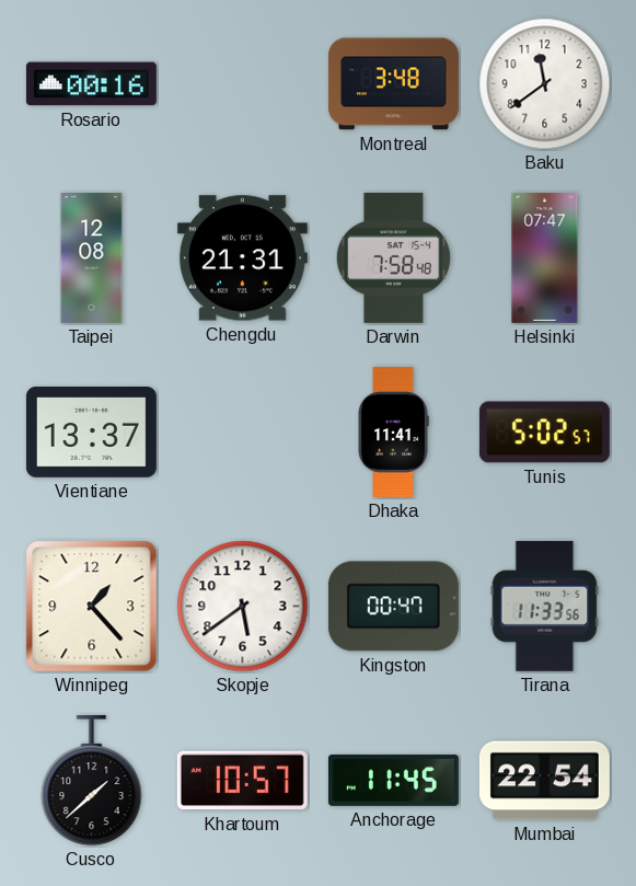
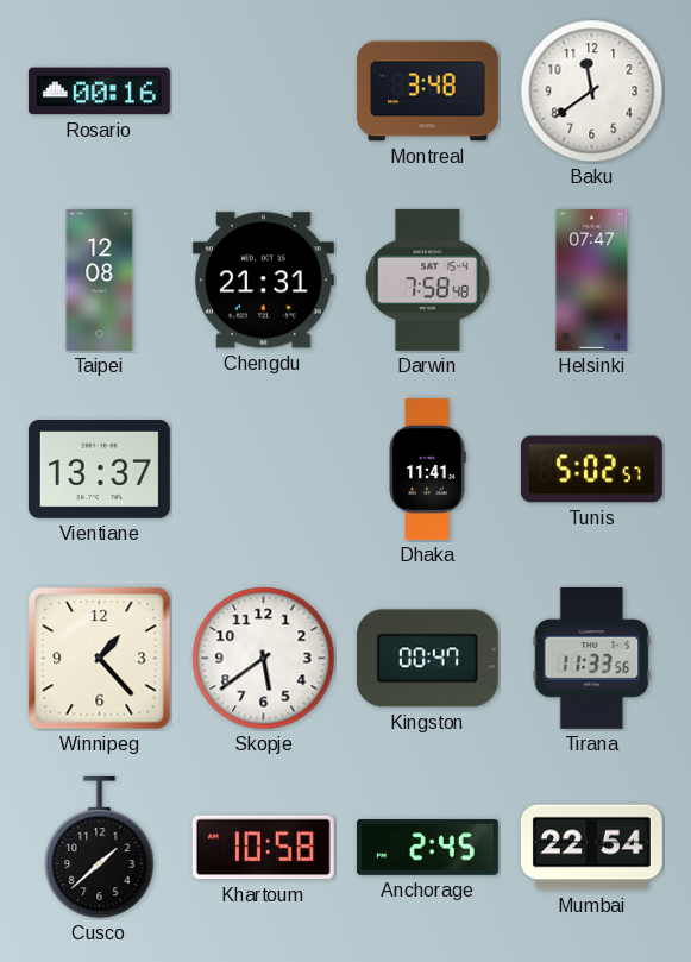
Khartoum: 10:57 -> 10:58
Anchorage: 11:45 -> 2:45
